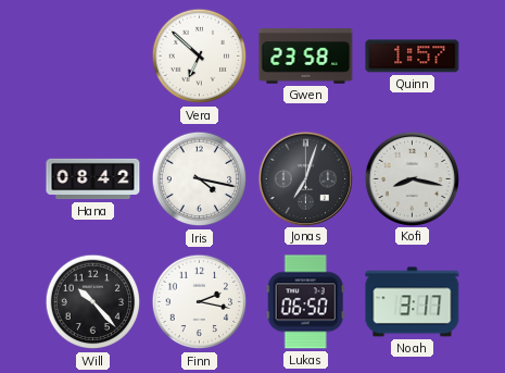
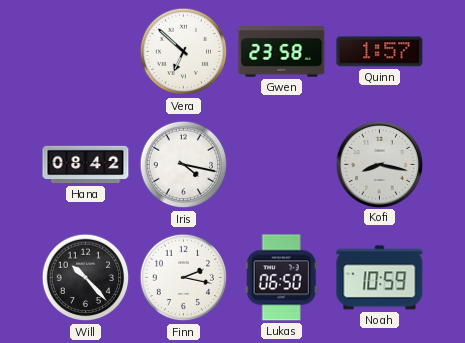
Jonas: 7:03 -> none
Noah: 3:17 -> 10:59
